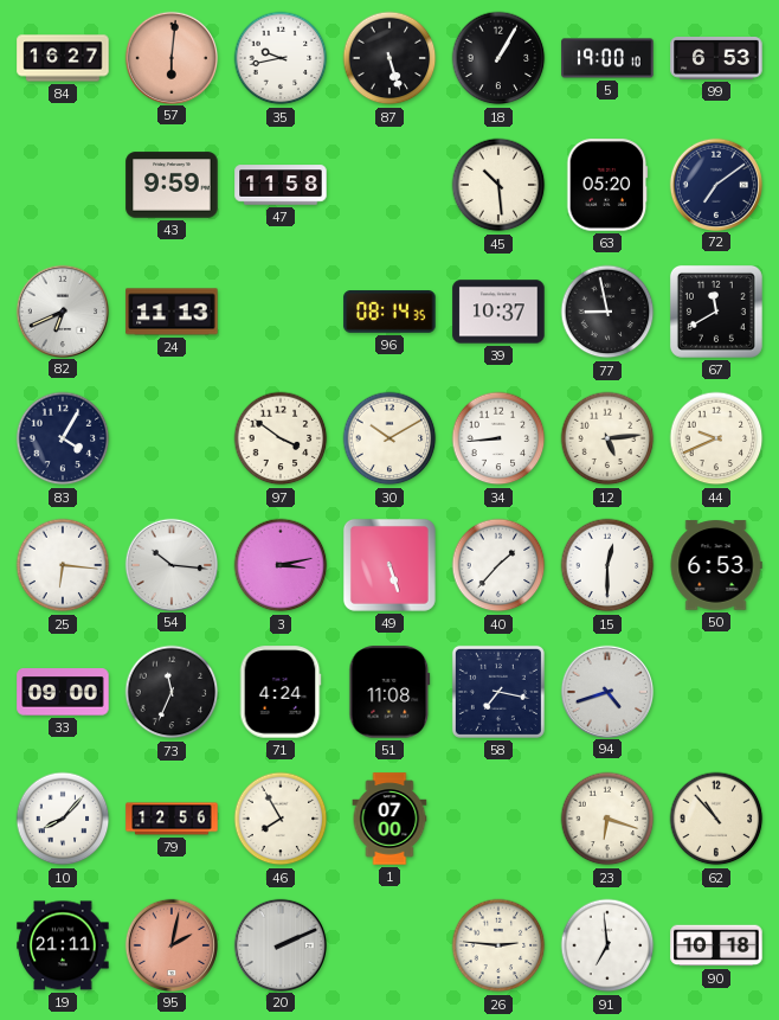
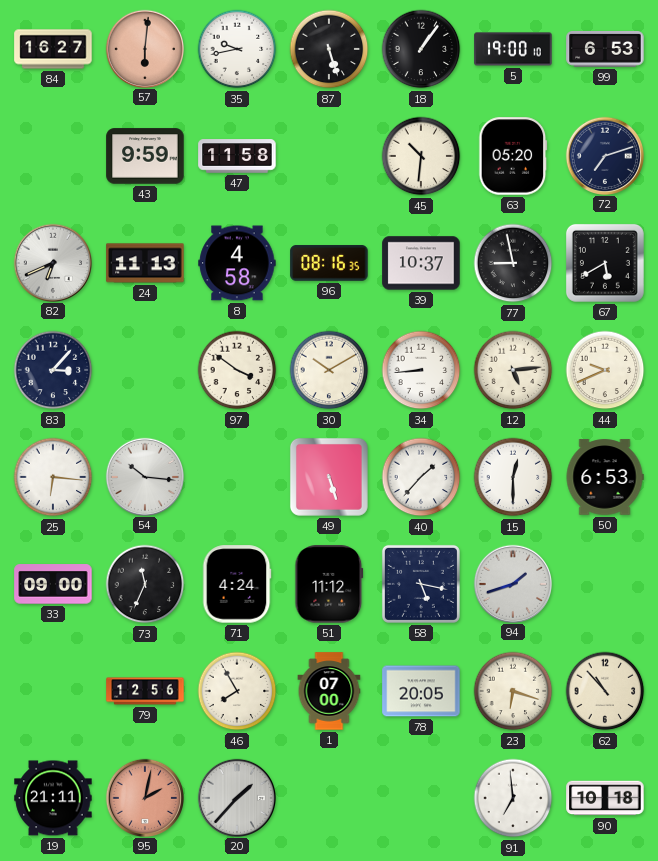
18: 1:05 -> 1:06
45: 10:29 -> 10:31
72: 7:09 -> 7:12
8: none -> 4:58
96: 08:14 -> 08:16
67: 11:40 -> 5:40
83: 4:05 -> 3:07
3: 3:13 -> none
51: 11:08 -> 11:12
58: 7:17 -> 5:17
94: 4:42 -> 1:42
10: 8:07 -> none
78: none -> 20:05
20: 2:11 -> 1:37
26: 2:46 -> none
